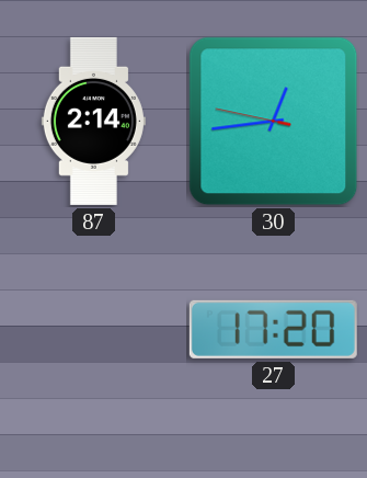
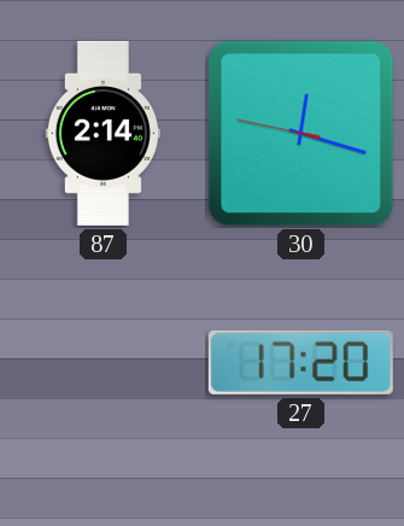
30: 12:43 -> 12:17
